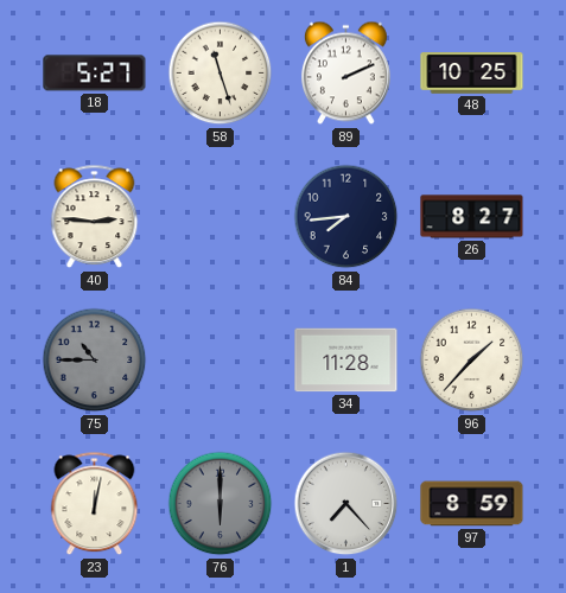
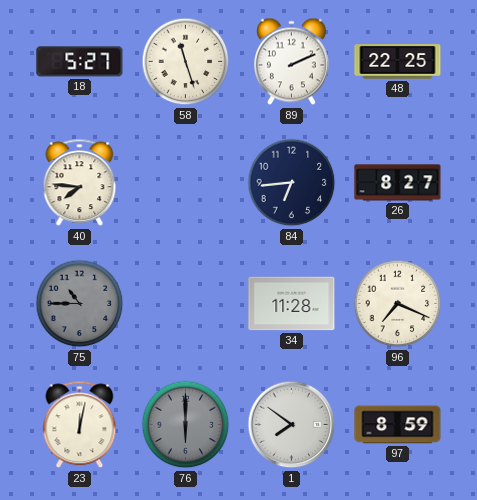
48: 10:25 -> 22:25
40: 2:46 -> 7:46
84: 7:44 -> 6:44
96: 1:37 -> 7:19
1: 7:23 -> 7:51
